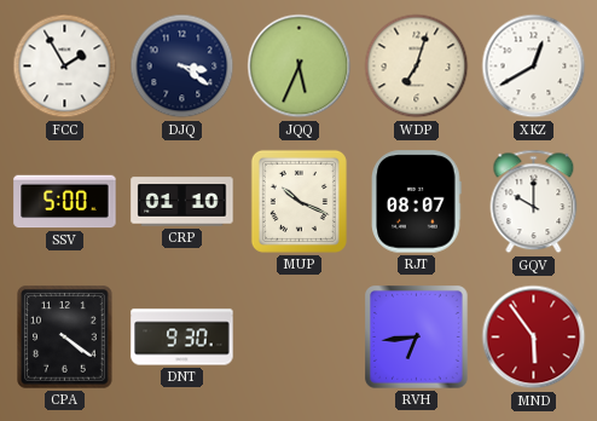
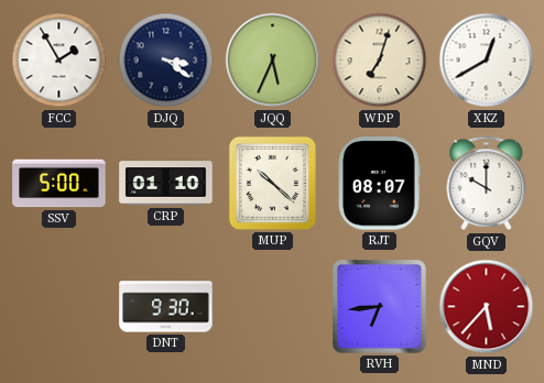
MUP: 10:19 -> 10:22
CPA: 4:21 -> none
MND: 5:54 -> 5:37
